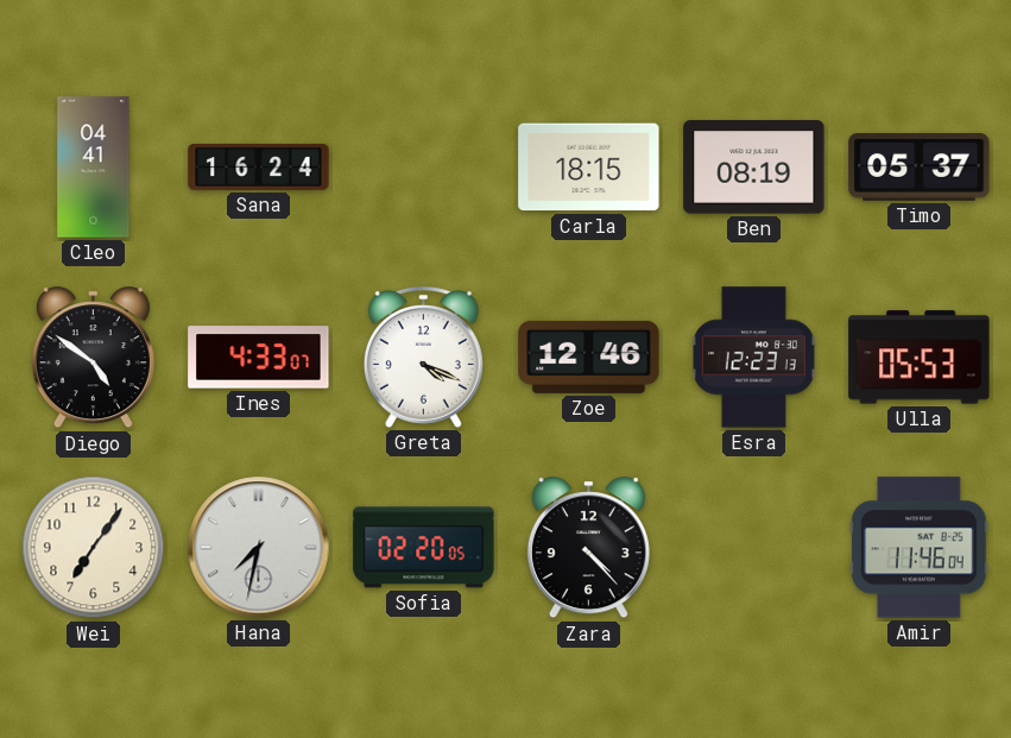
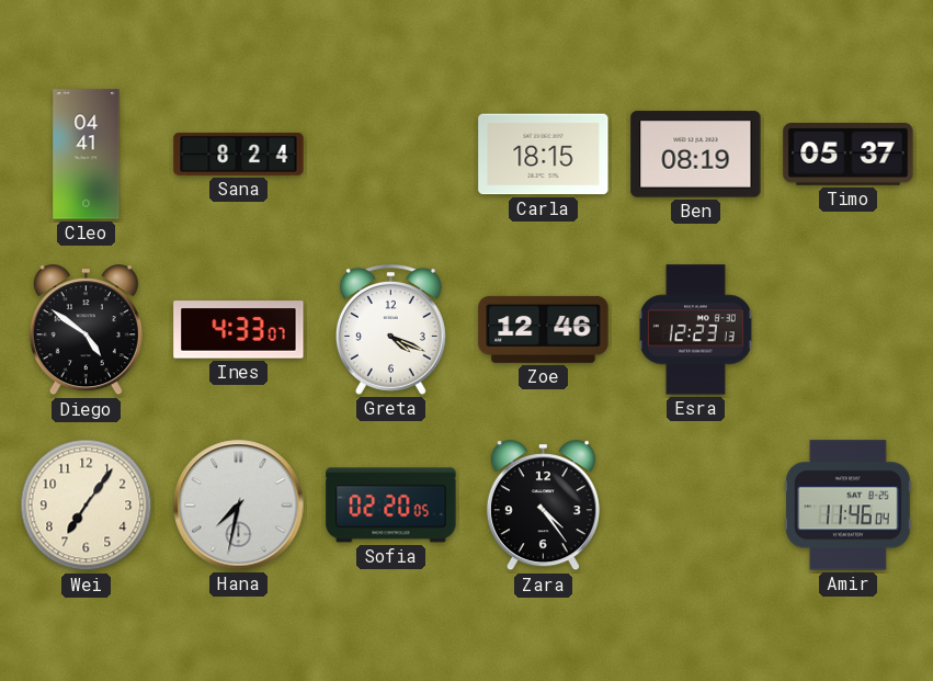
Sana: 16:24 -> 8:24
Ulla: 05:53 -> none
Zara: 4:23 -> 4:24
